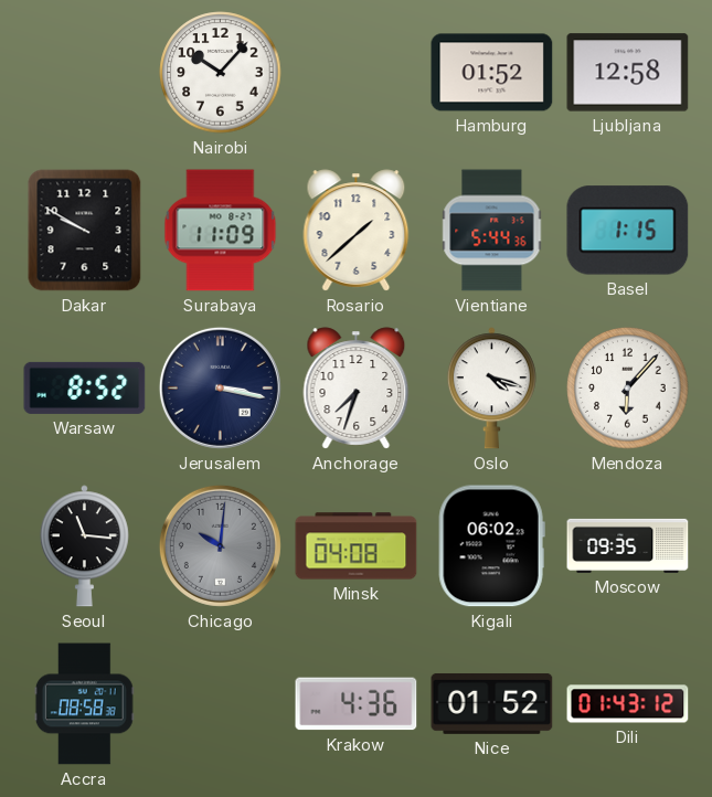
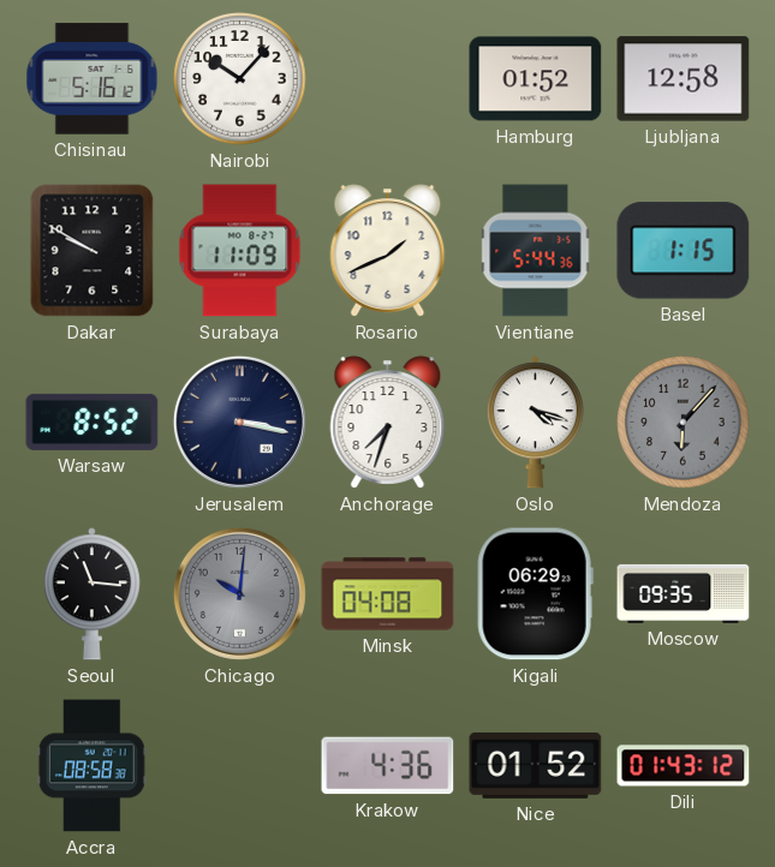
Chisinau: none -> 5:16
Rosario: 1:38 -> 1:41
Mendoza dial: white -> grey
Kigali: 06:02 -> 06:29
